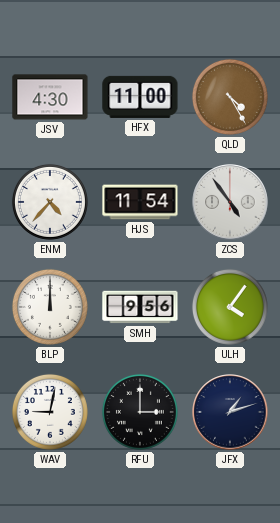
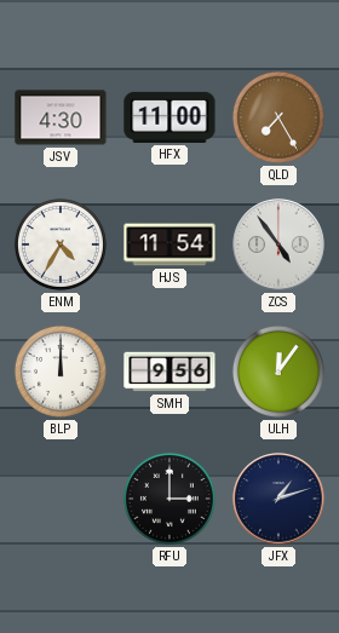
QLD: 4:25 -> 7:25
ENM: 4:37 -> 4:35
ULH: 4:06 -> 12:06
WAV: 9:02 -> none
